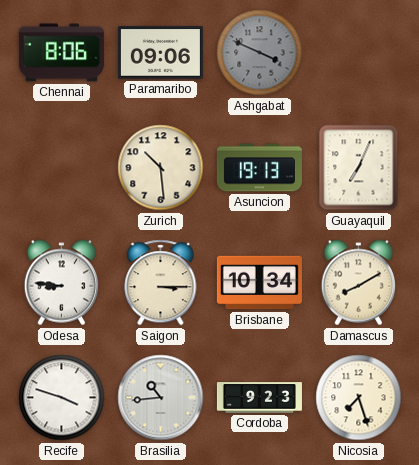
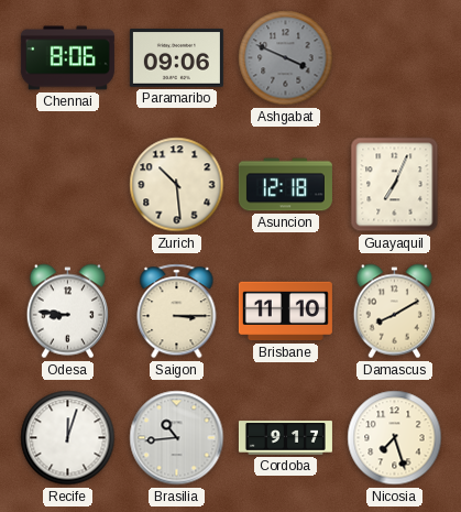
Asuncion: 19:13 -> 12:18
Brisbane: 10:34 -> 11:10
Recife: 3:48 -> 12:03
Cordoba: 9:23 -> 9:17
